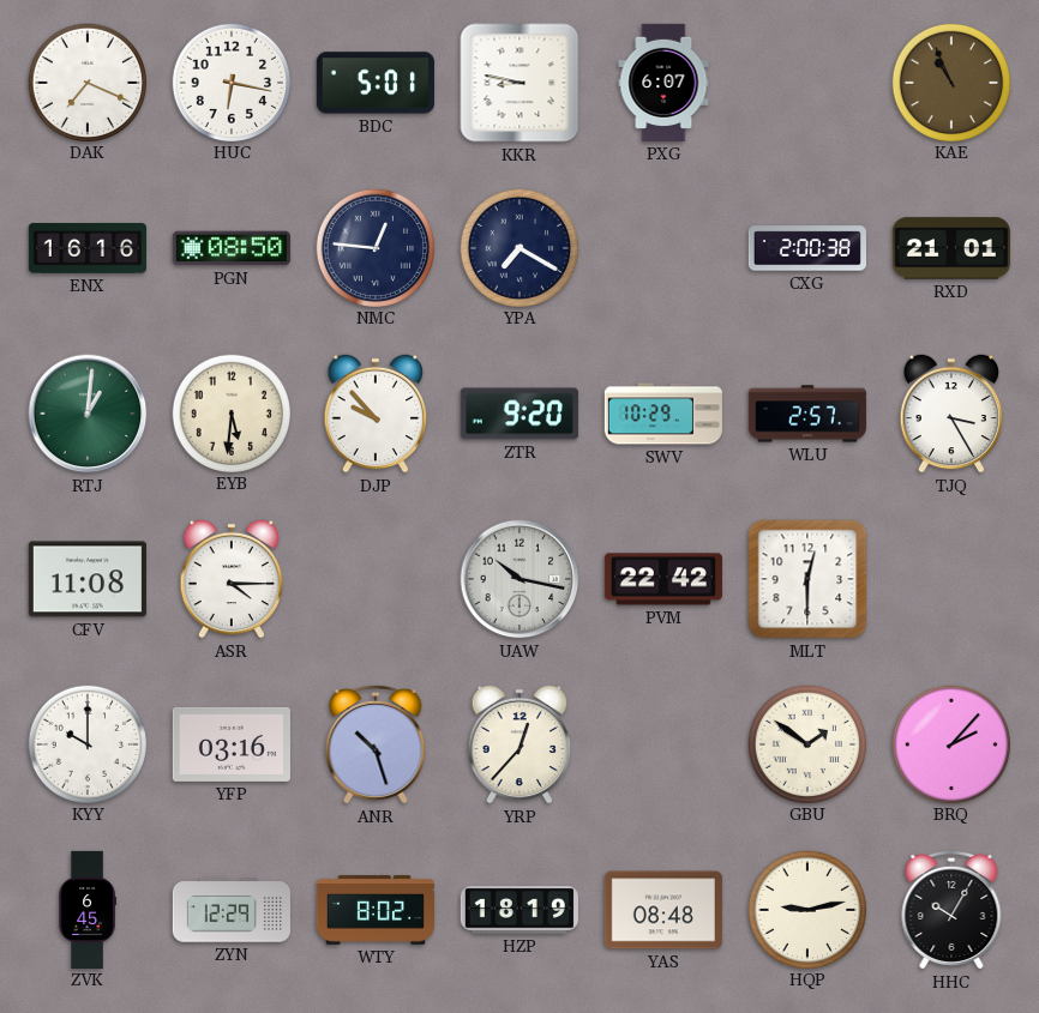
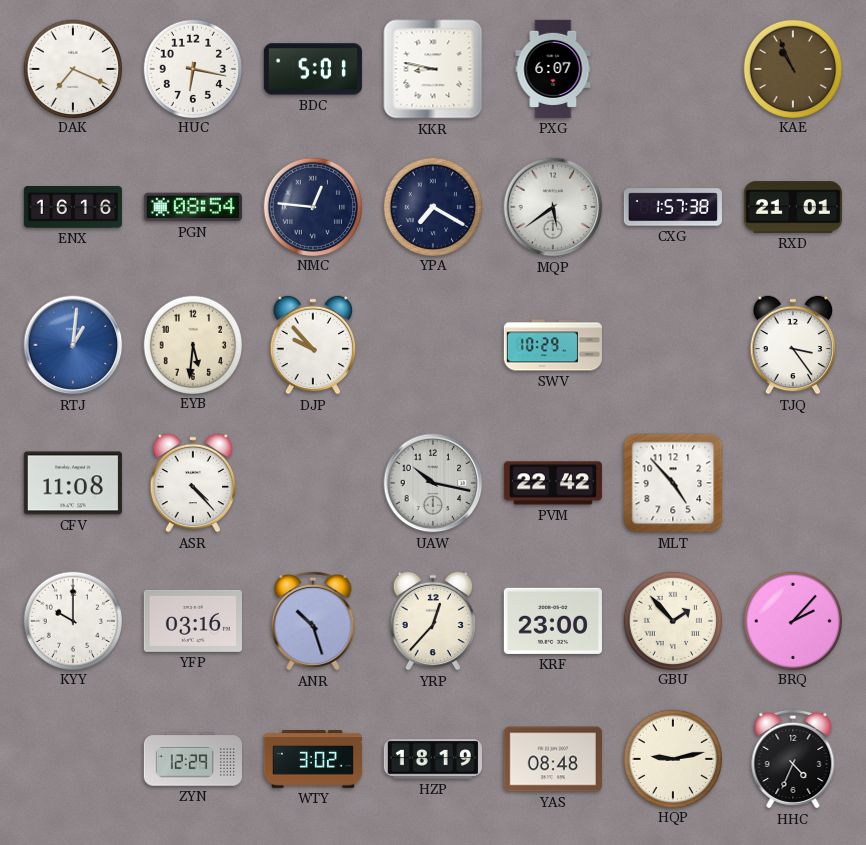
PGN: 08:50 -> 08:54
MQP: none -> 5:39
CXG: 2:00 -> 1:57
RTJ dial: green -> blue
ZTR: 9:20 -> none
WLU: 2:57 -> none
TJQ: 3:25 -> 3:24
ASR: 4:15 -> 4:23
MLT: 12:30 -> 4:53
KRF: none -> 23:00
GBU: 1:51 -> 1:53
ZVK: 6:45 -> none
WTY: 8:02 -> 3:02
HHC: 10:05 -> 4:34
